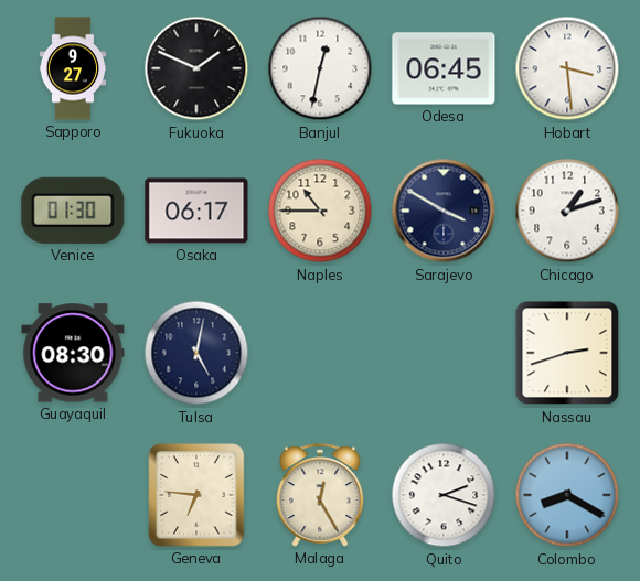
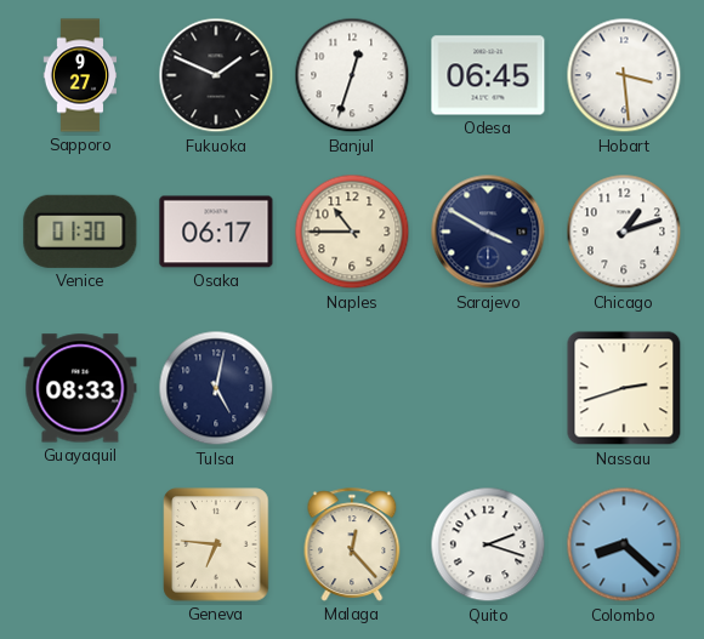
Banjul: 12:32 -> 12:33
Guayaquil: 08:30 -> 08:33
Malaga: 12:25 -> 12:23
Colombo: 8:20 -> 8:22
